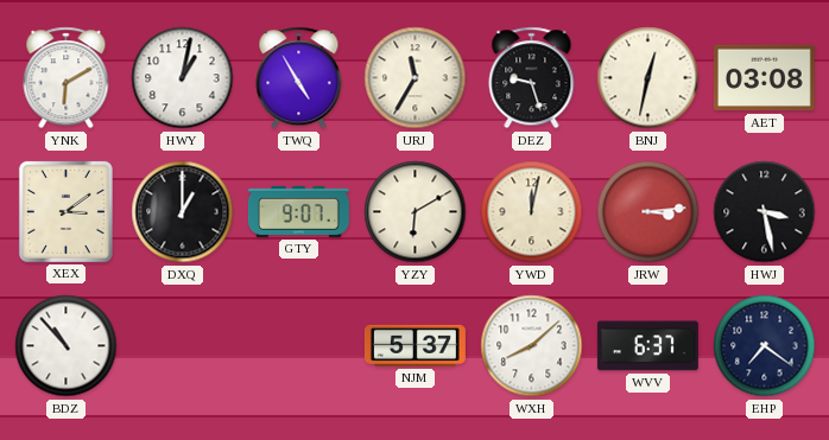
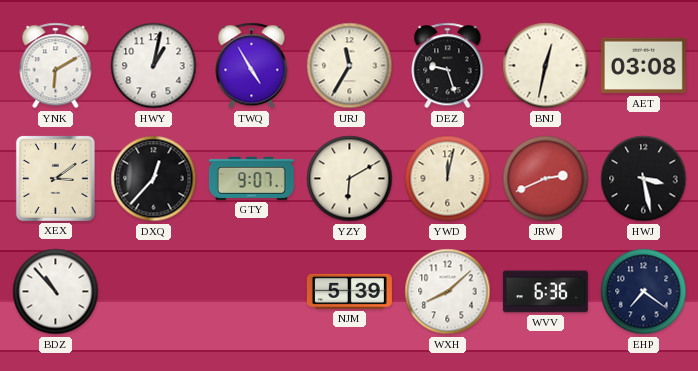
DXQ: 1:00 -> 12:37
JRW: 3:14 -> 2:41
NJM: 5:37 -> 5:39
WVV: 6:37 -> 6:36
